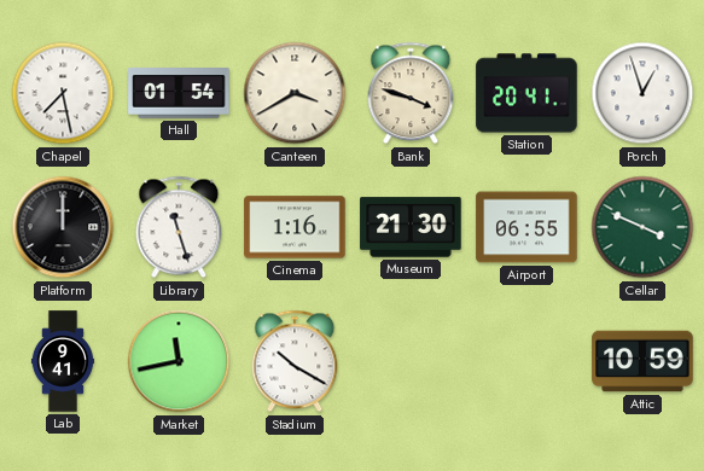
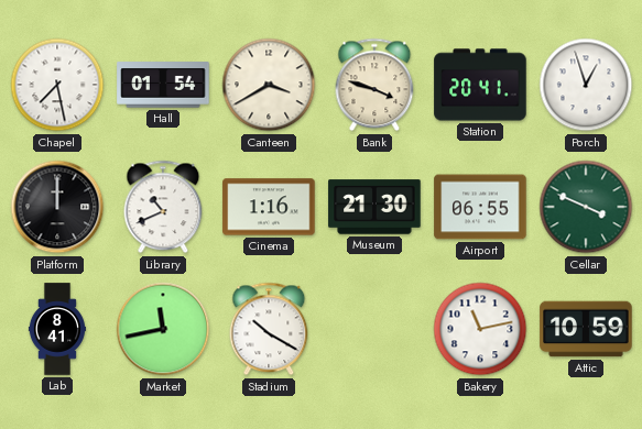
Library: 11:27 -> 10:41
Lab: 9:41 -> 8:41
Bakery: none -> 11:13
